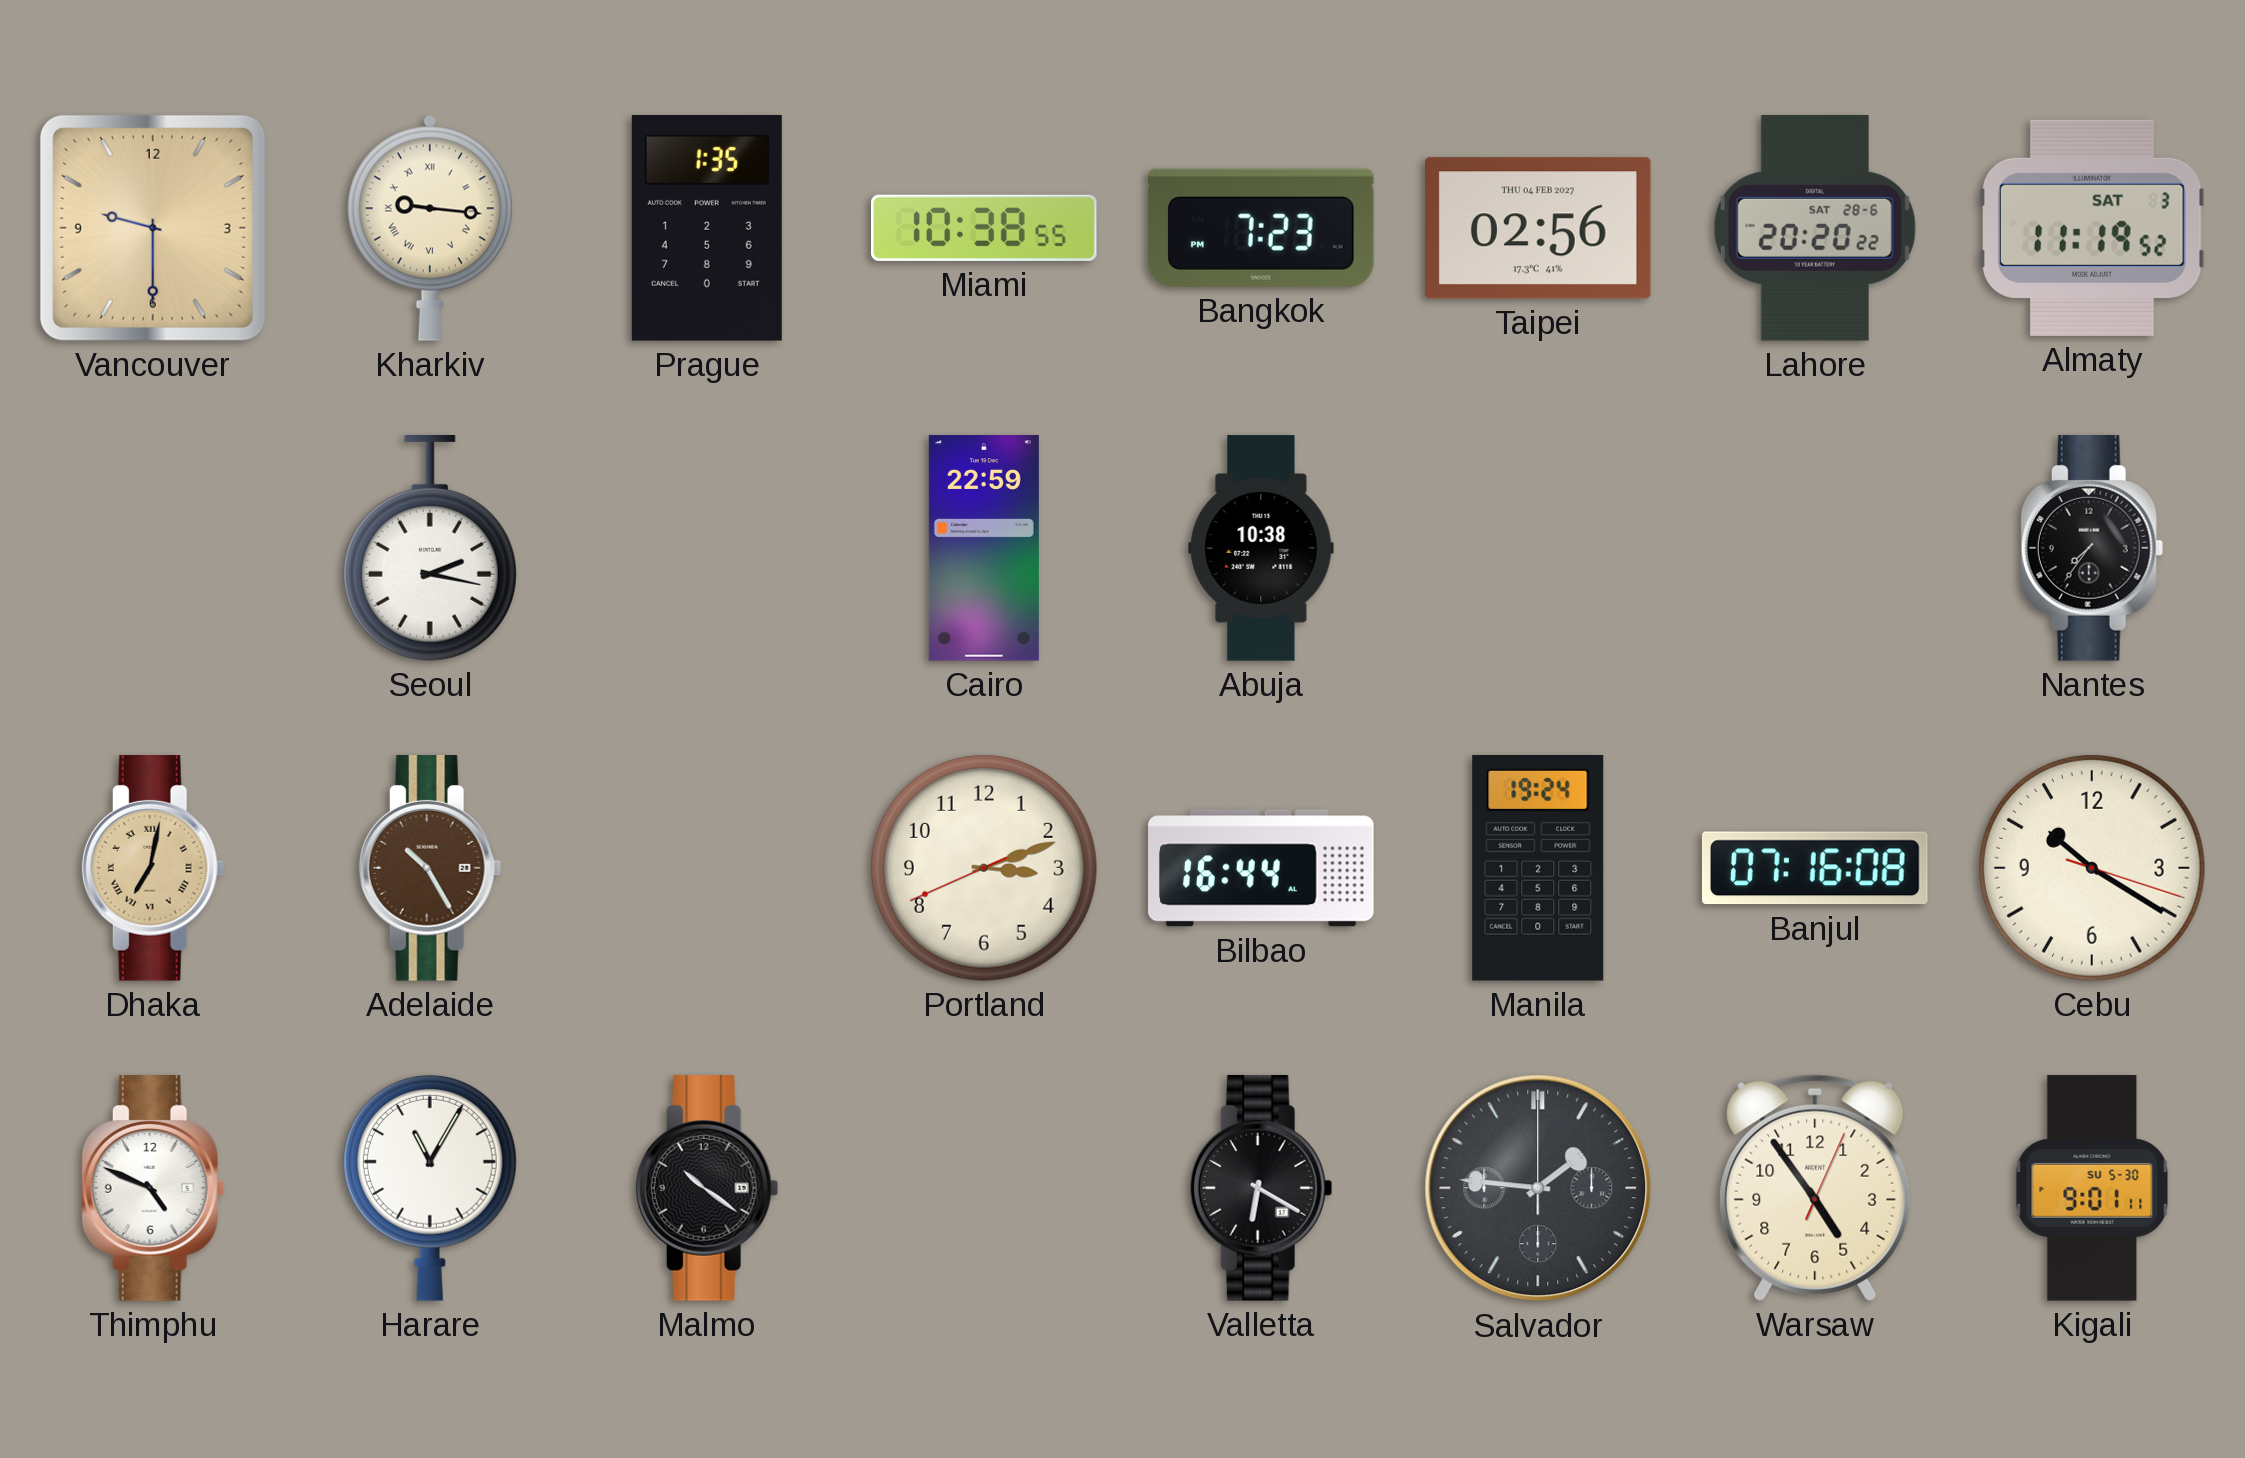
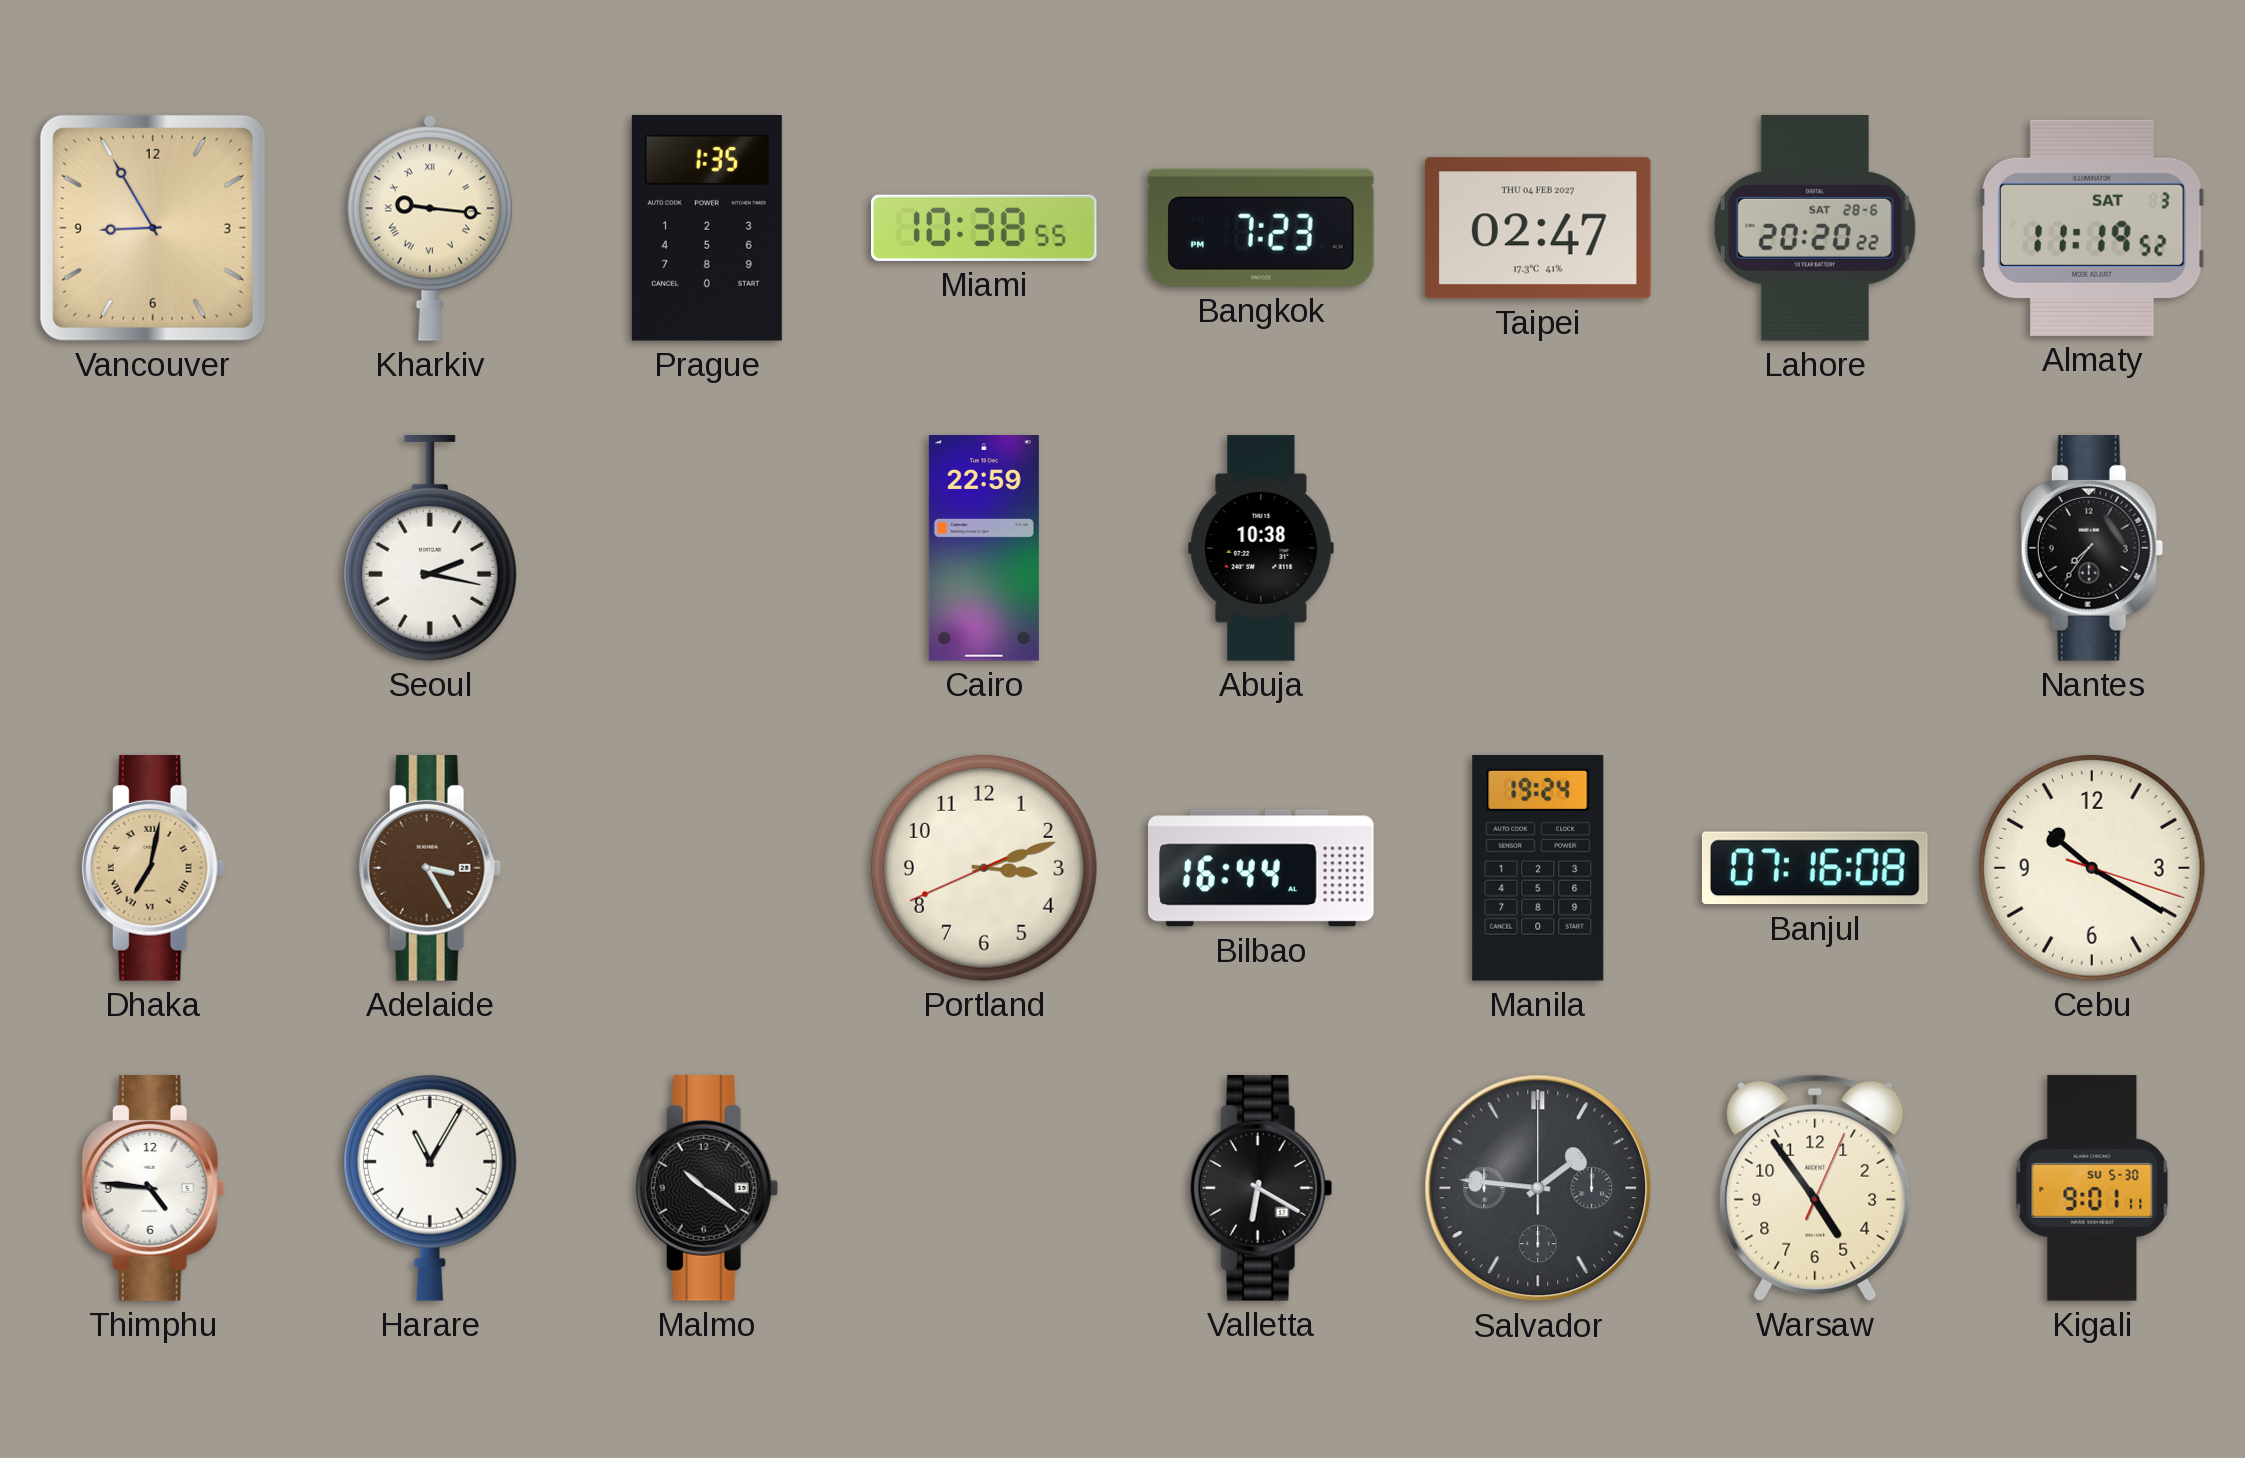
Vancouver: 9:30 -> 8:55
Taipei: 02:56 -> 02:47
Adelaide: 10:25 -> 3:25
Thimphu: 4:49 -> 4:46
